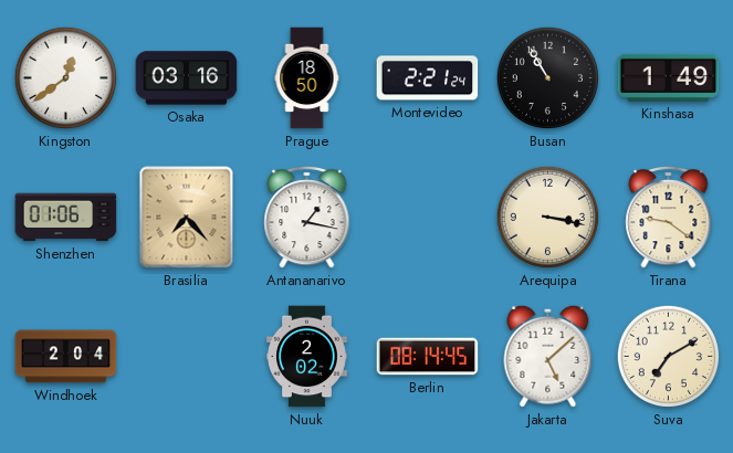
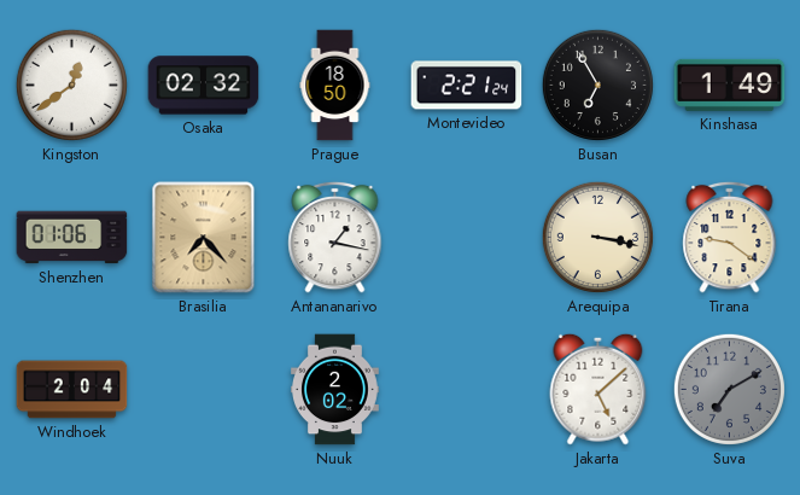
Osaka: 03:16 -> 02:32
Busan: 10:55 -> 6:55
Berlin: 08:14 -> none
Suva dial: cream -> grey
